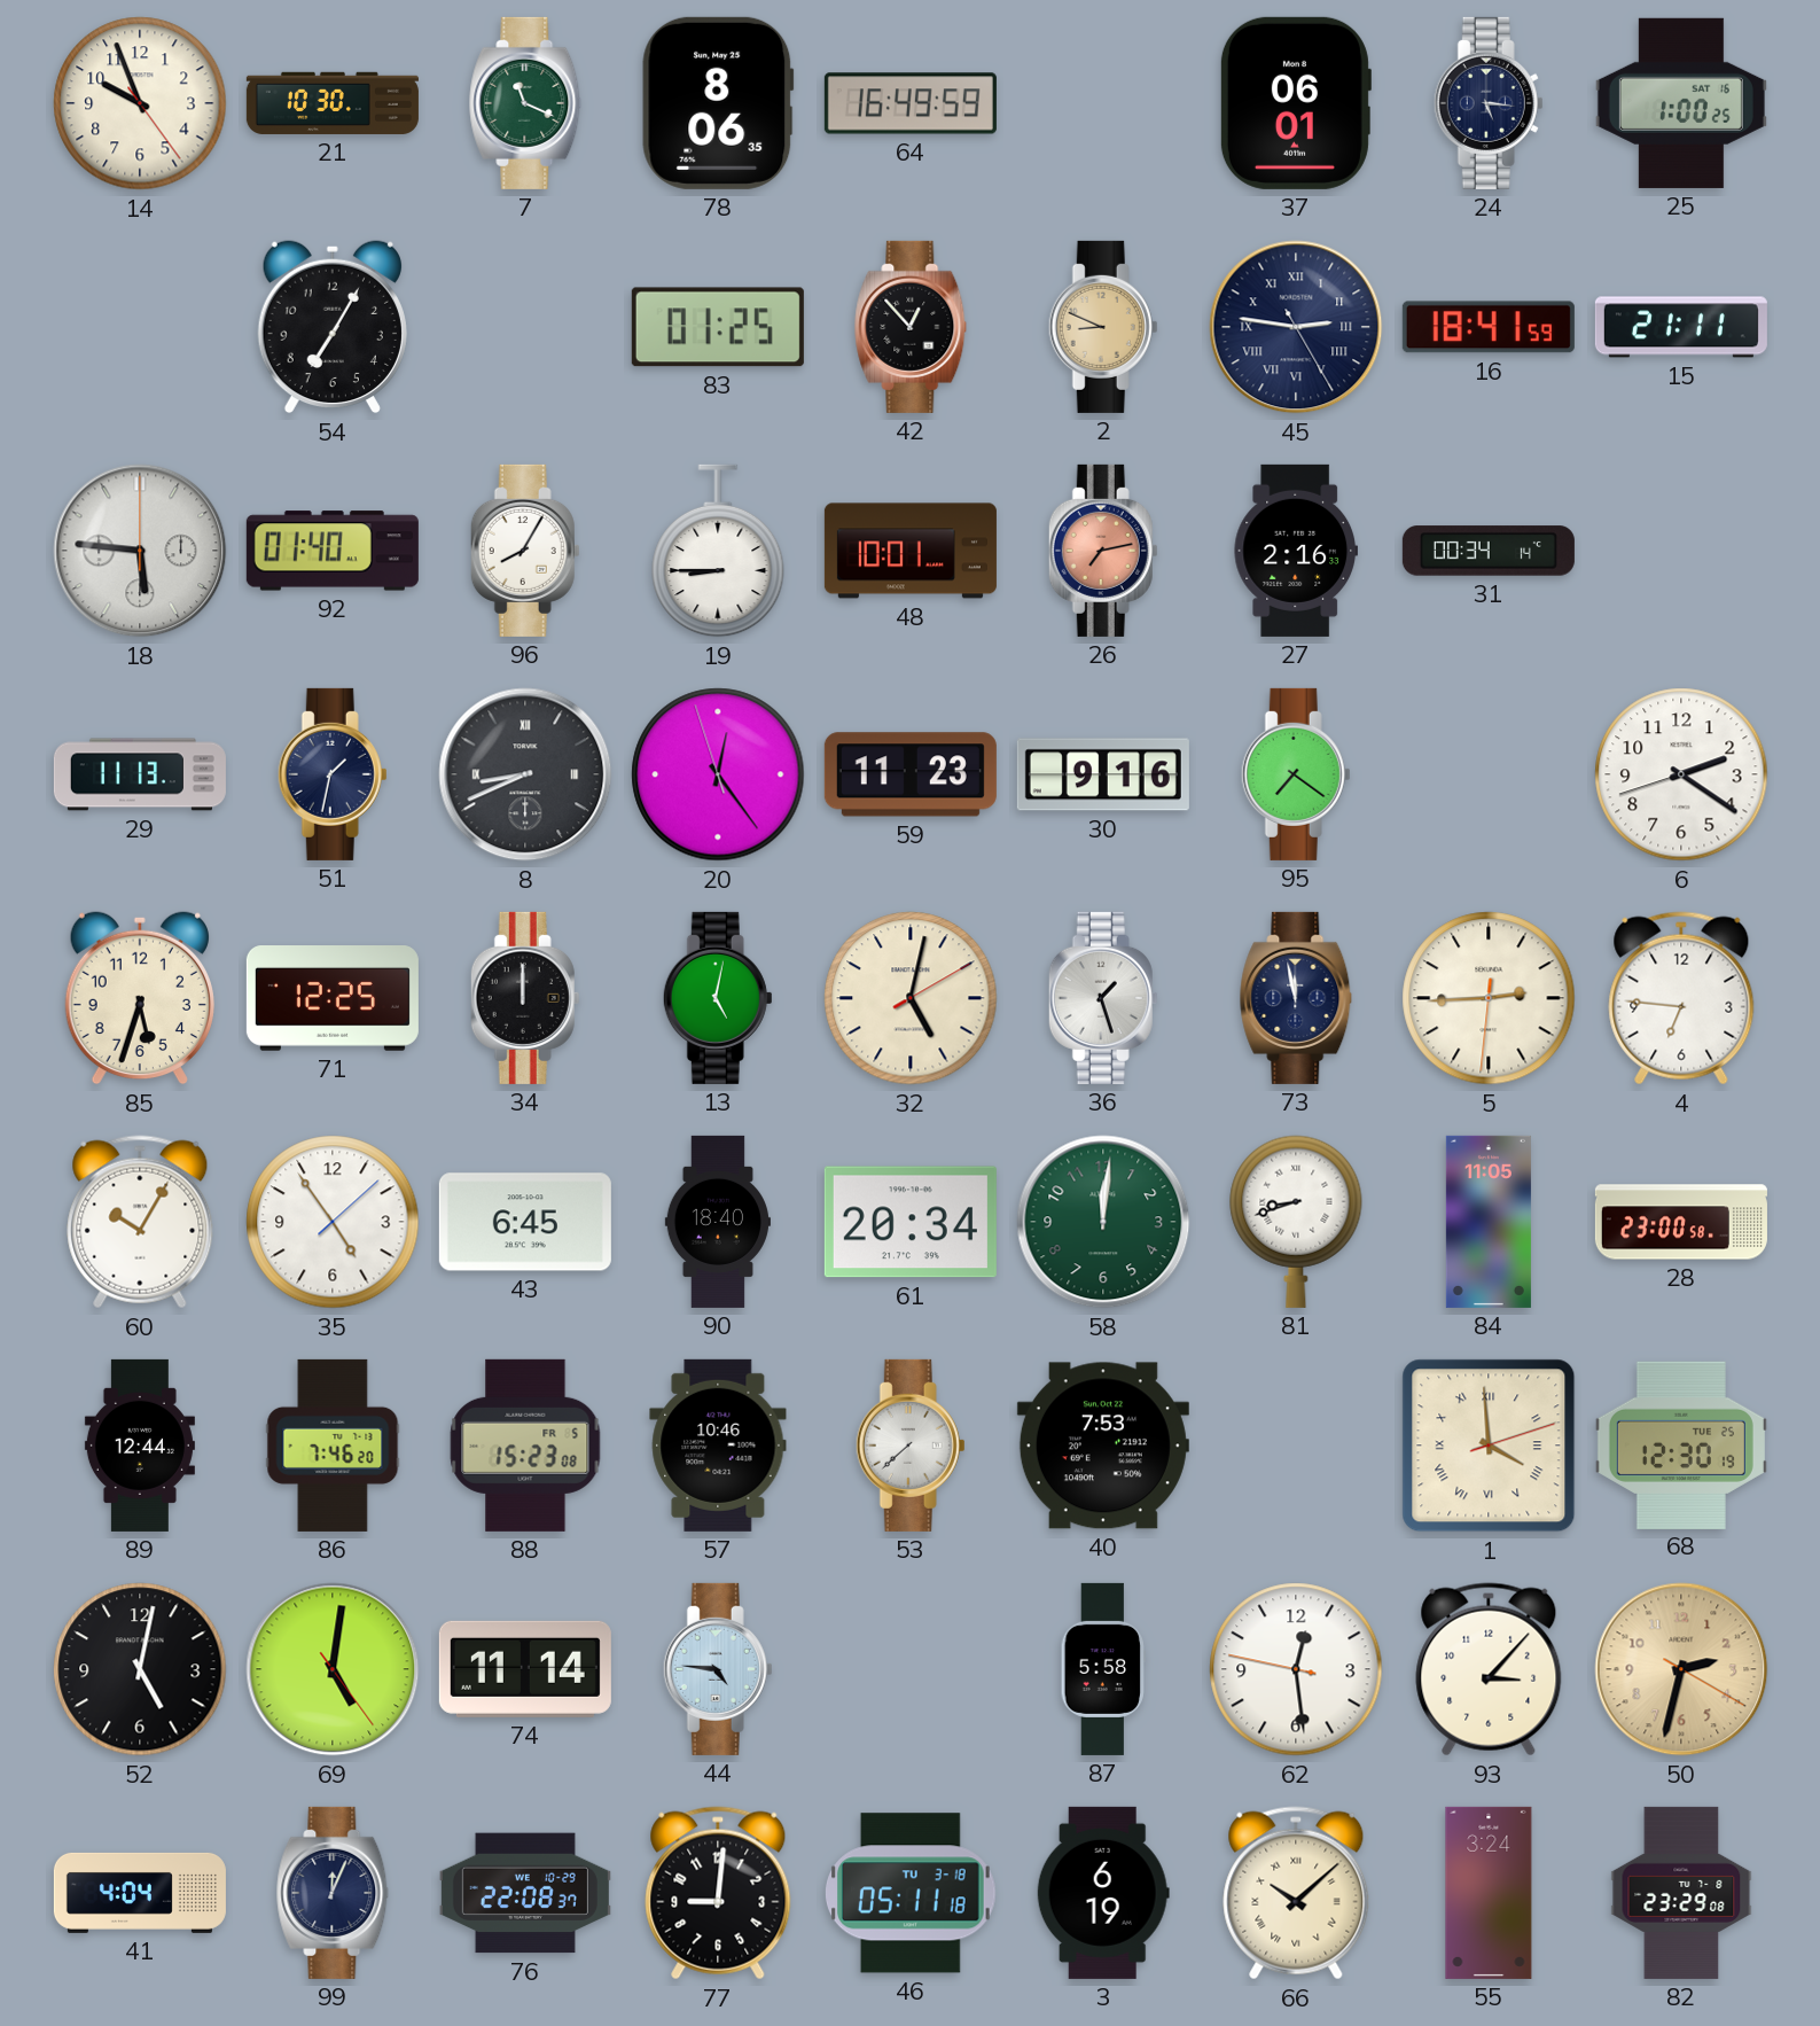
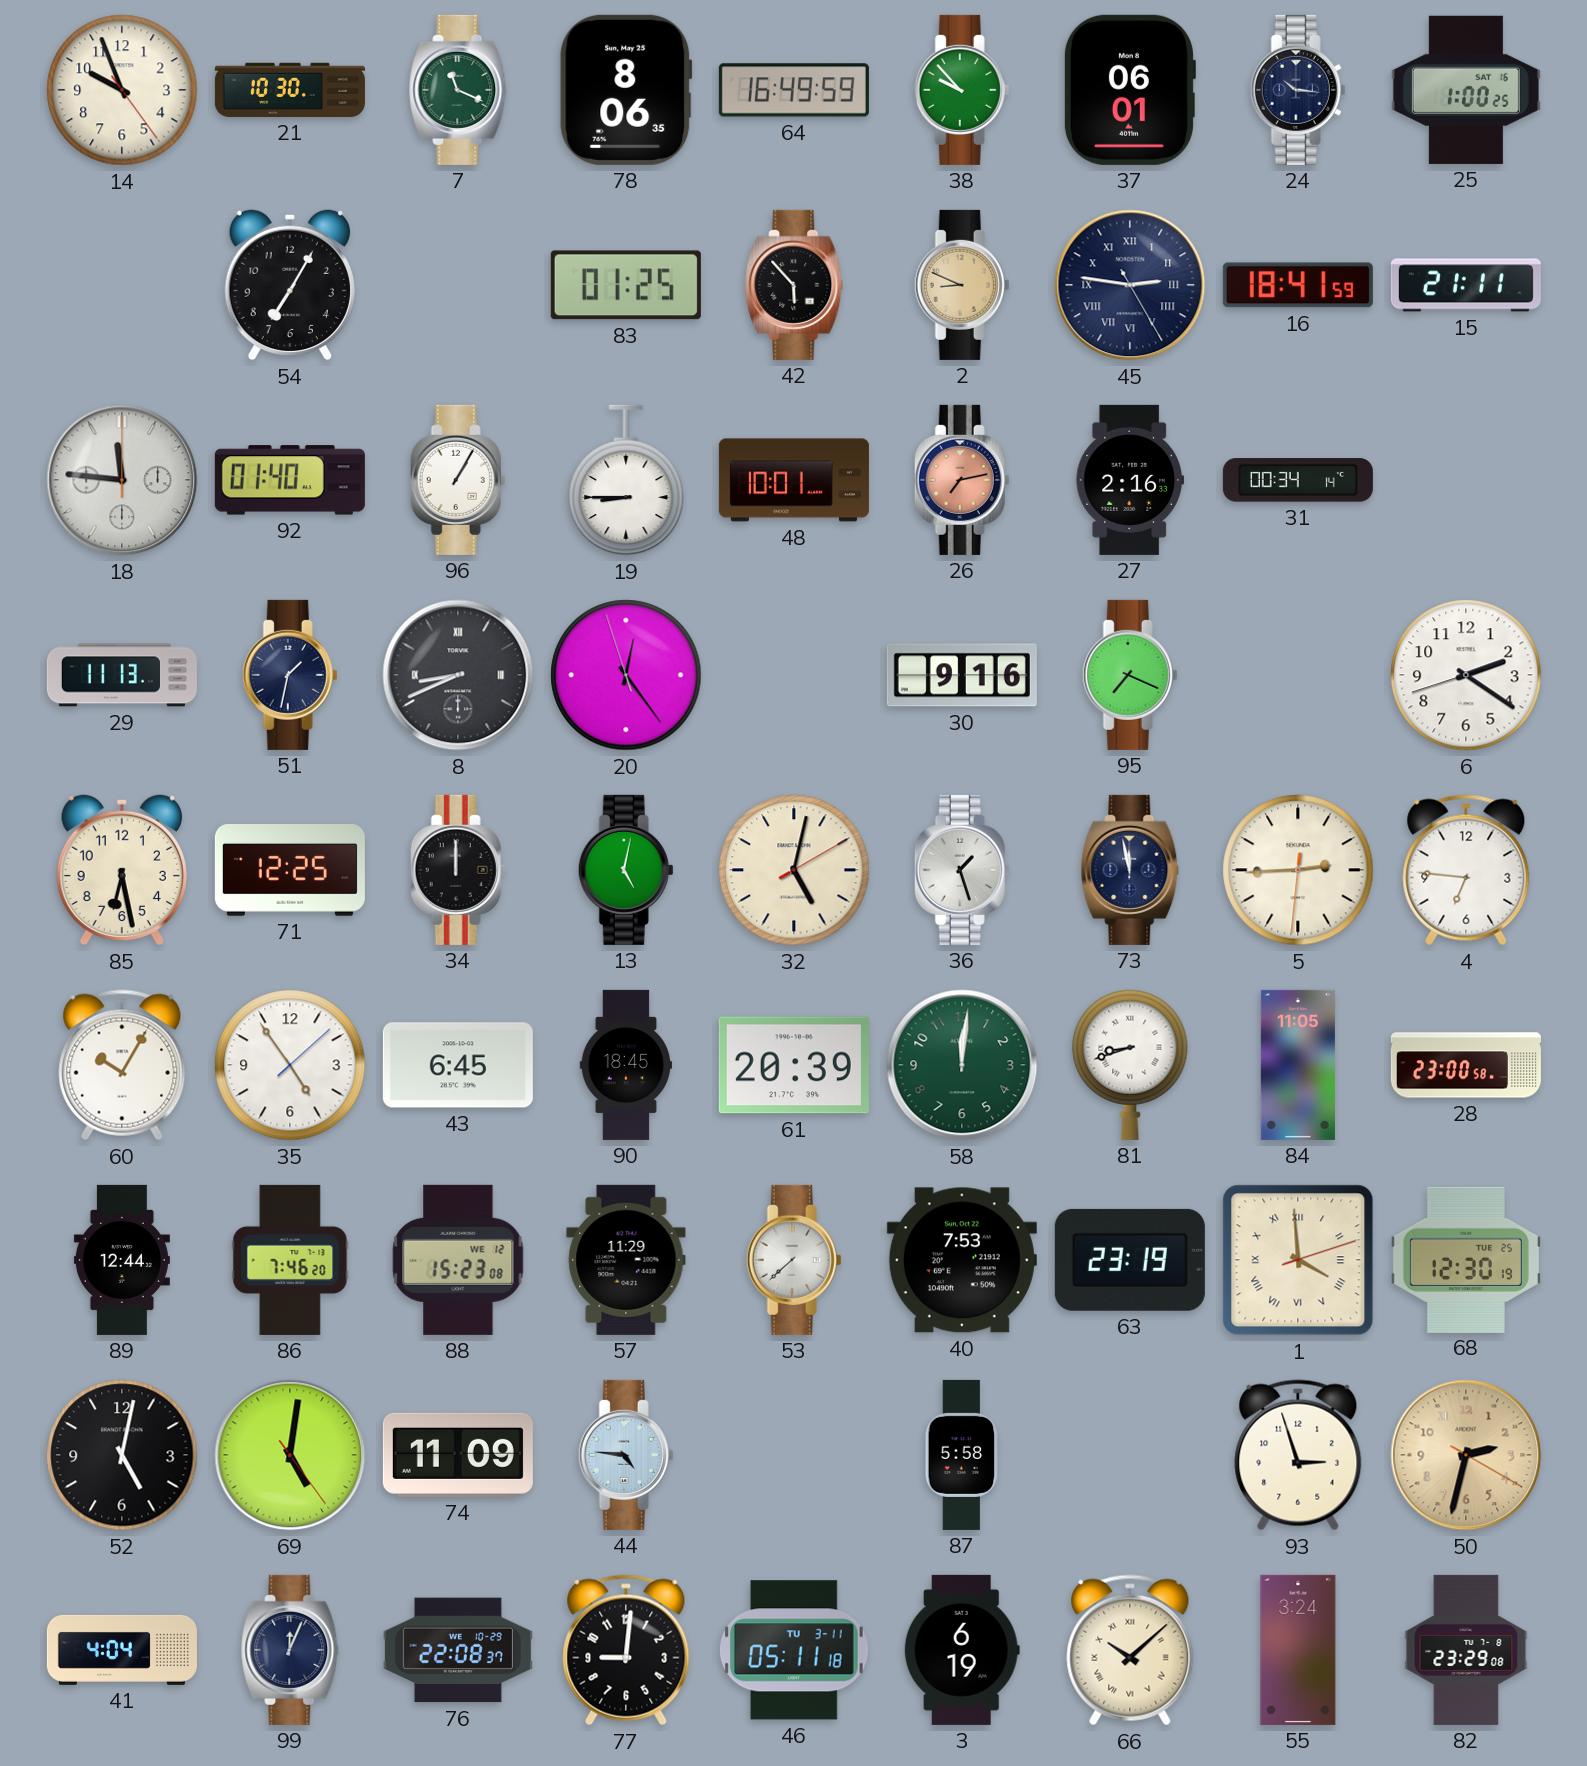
38: none -> 9:53
24: 5:16 -> 10:16
42: 12:53 -> 5:53
18: 5:46 -> 11:46
96: 8:05 -> 1:05
59: 11:23 -> none
95: 7:21 -> 7:19
85: 5:33 -> 6:28
90: 18:40 -> 18:45
61: 20:34 -> 20:39
88 date: FR 5 -> WE 12
57: 10:46 -> 11:29
63: none -> 23:19
74: 11:14 -> 11:09
62: 12:28 -> none
93: 3:07 -> 2:57
46 date: TU 3-18 -> TU 3-11
